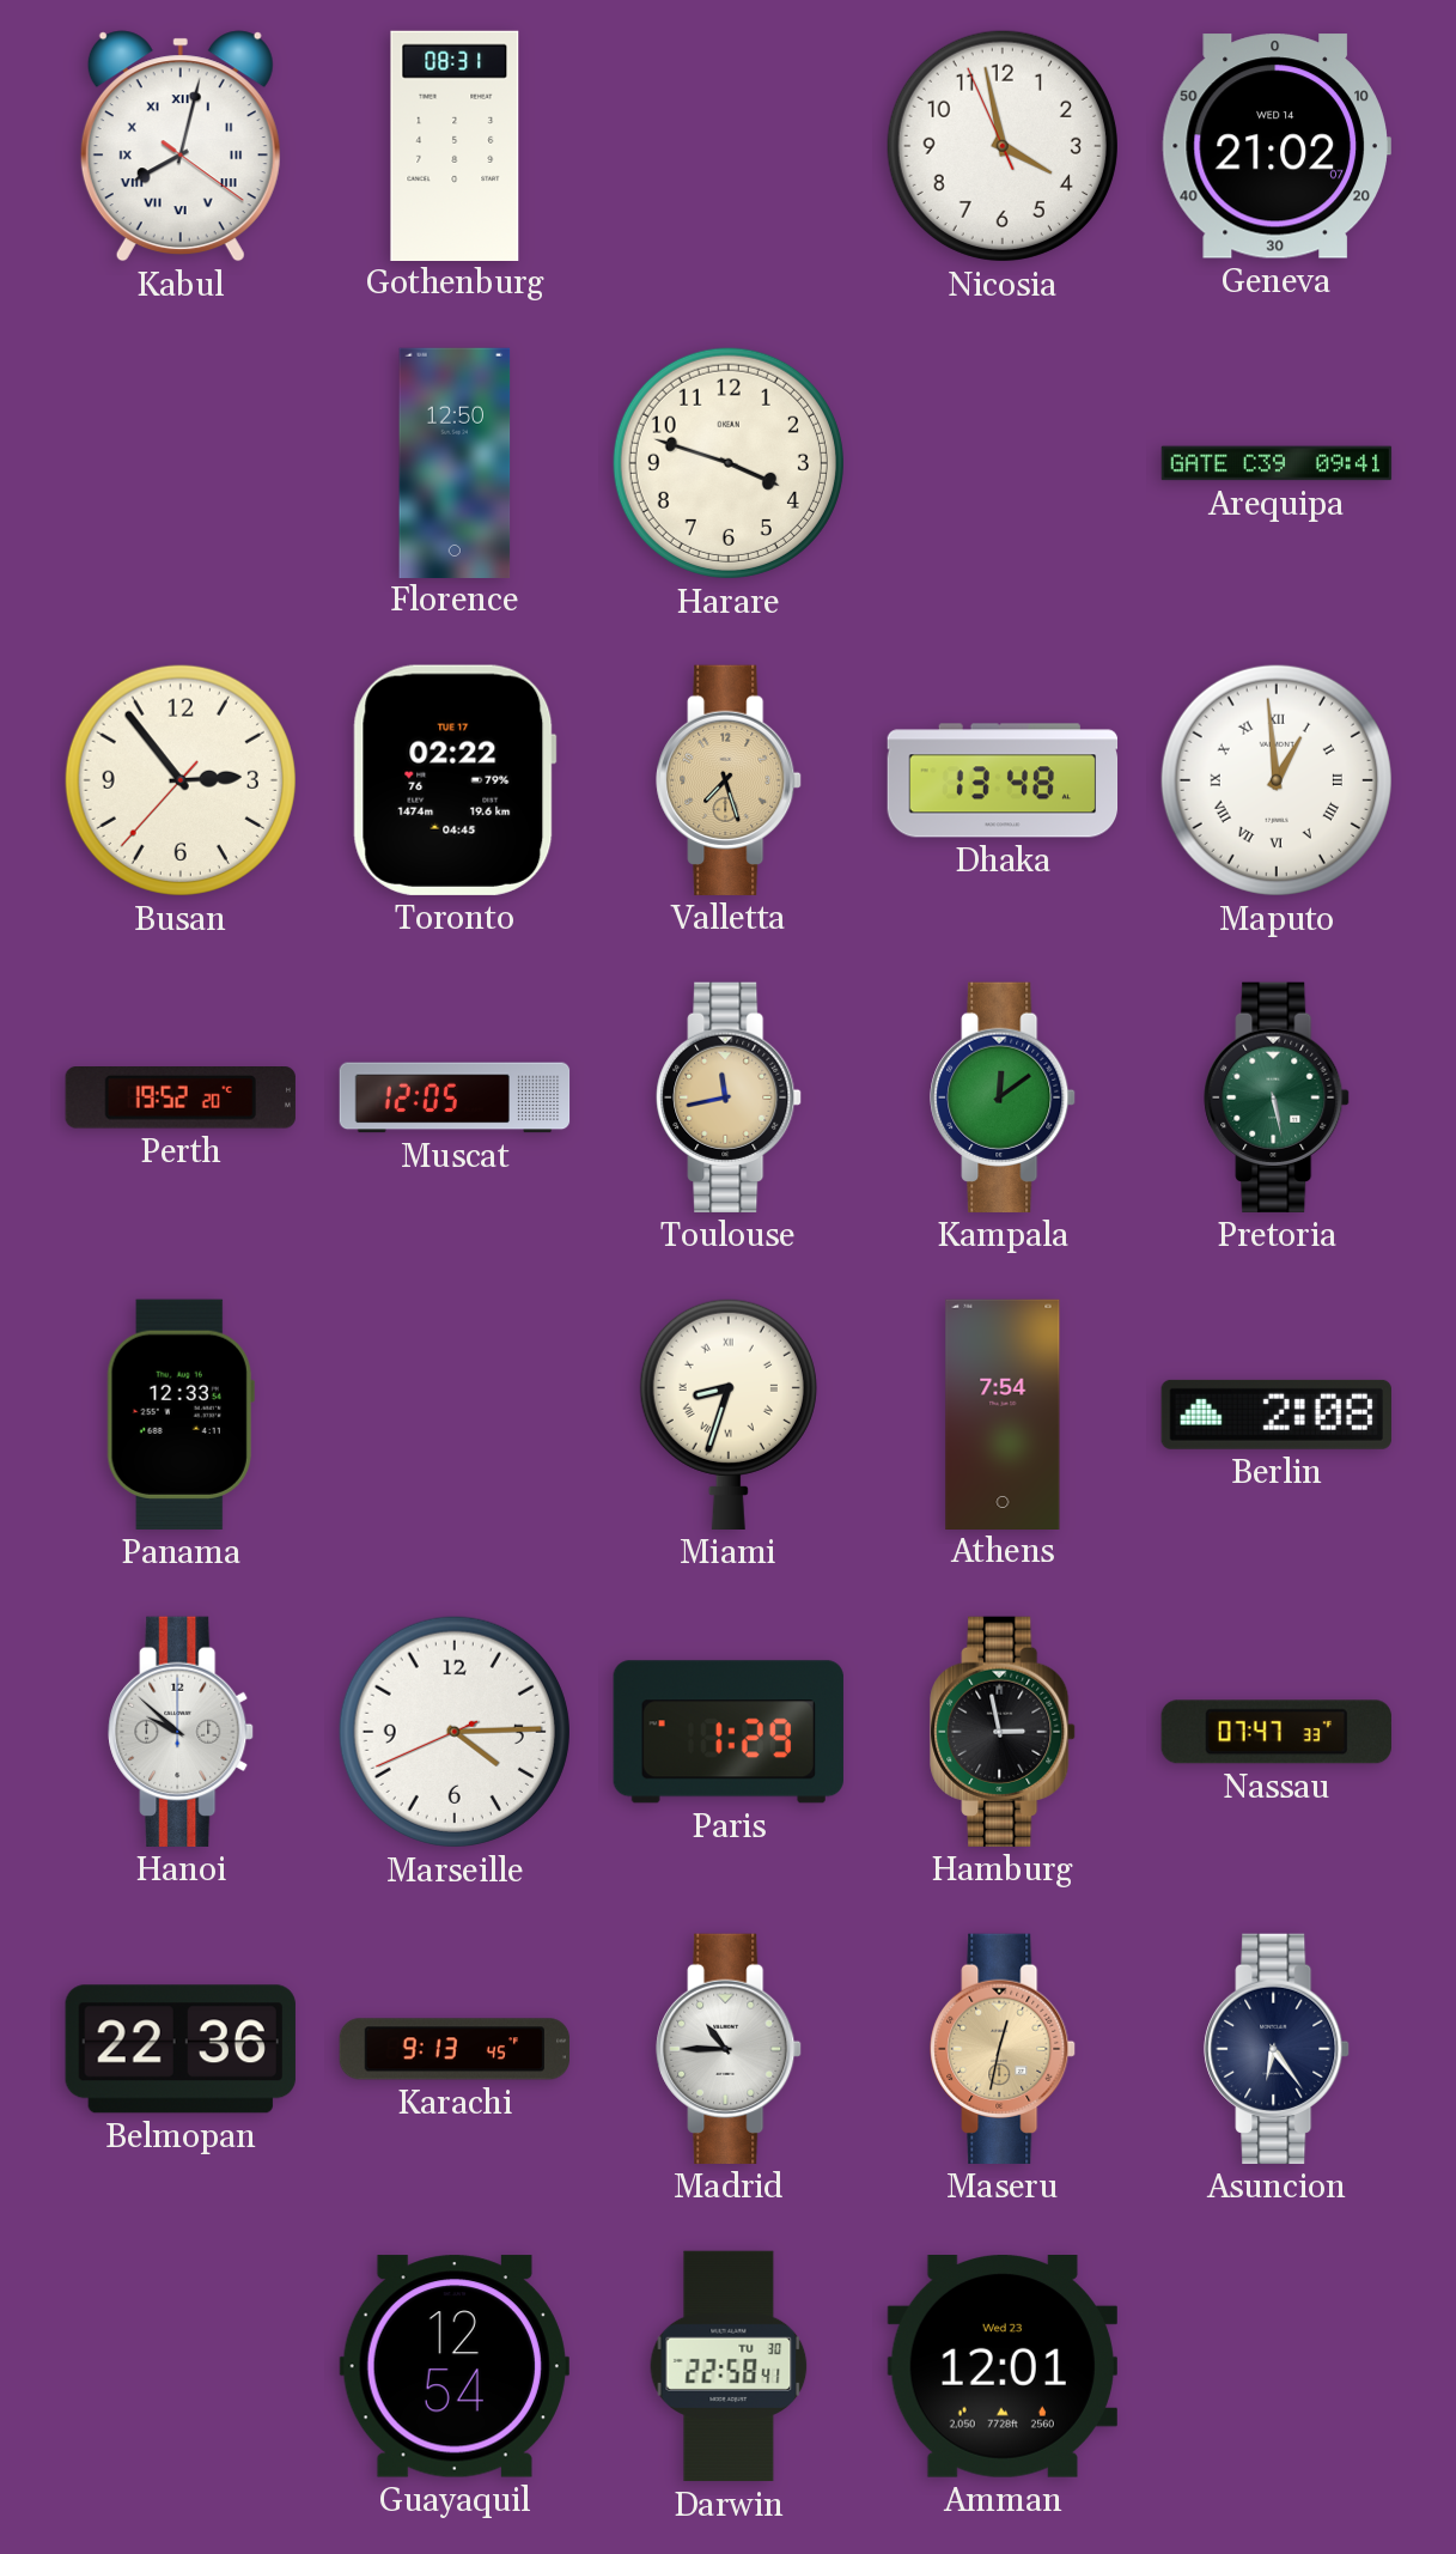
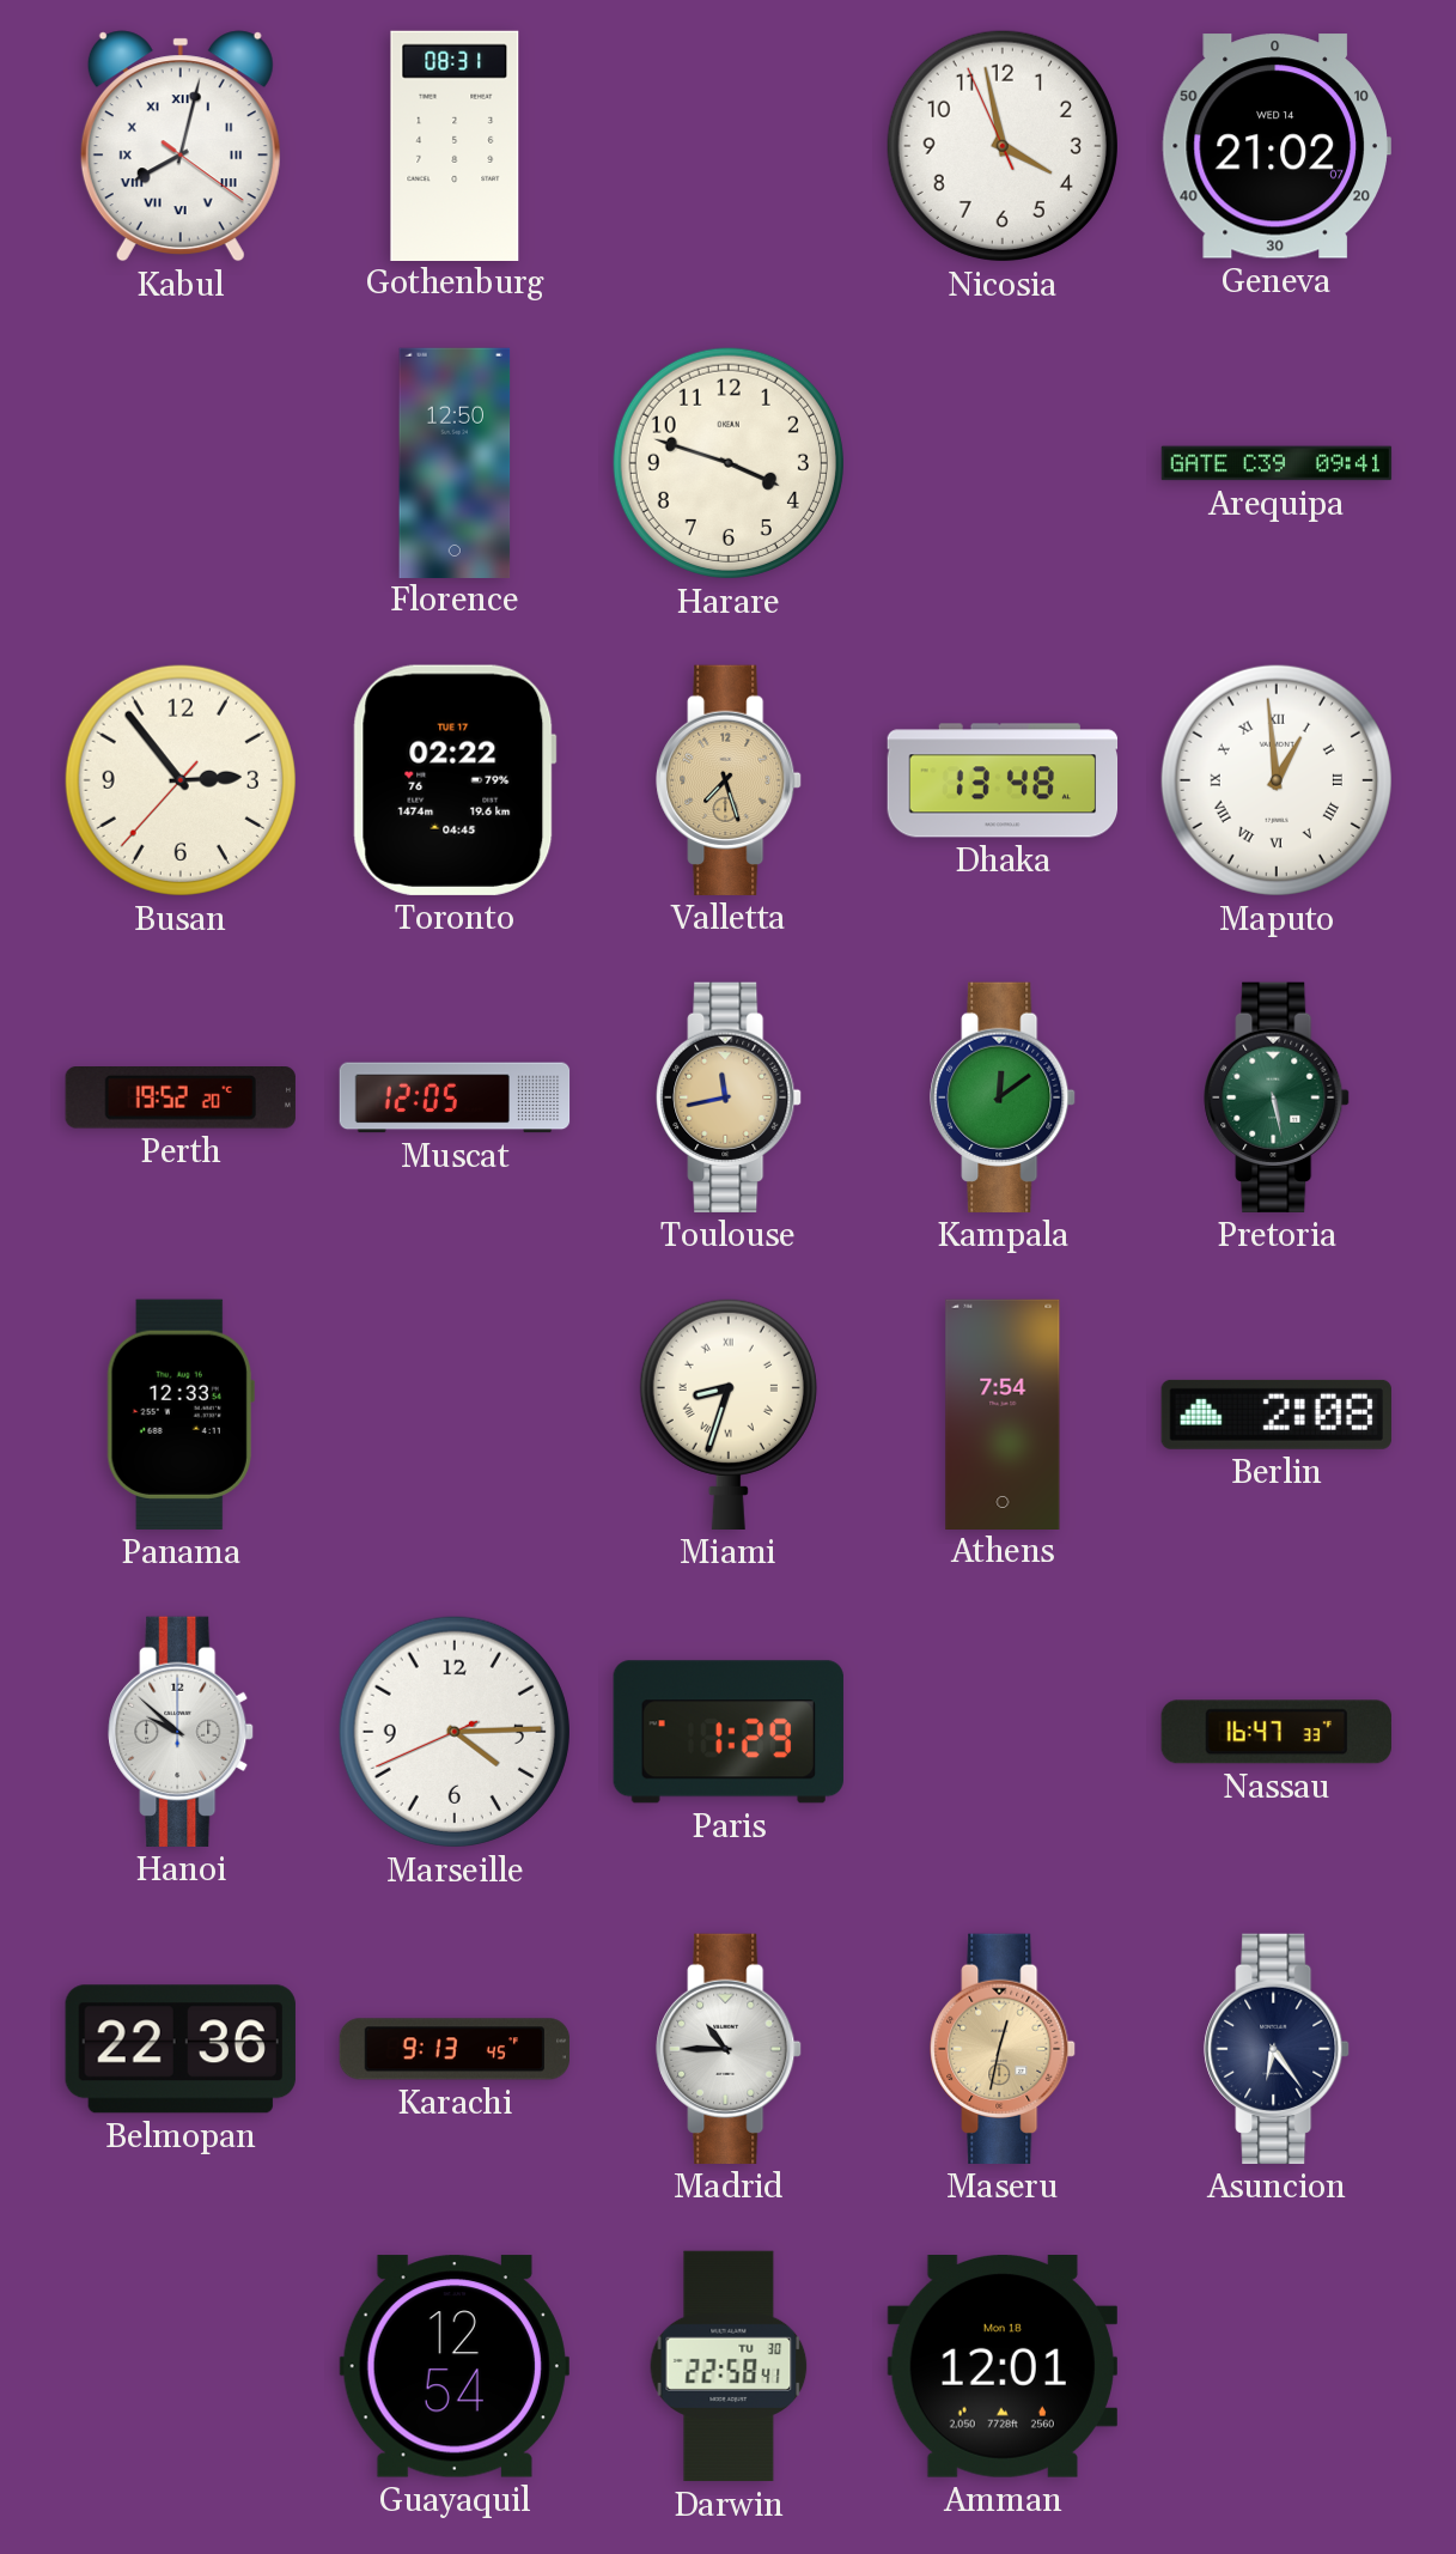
Hamburg: 2:58 -> none
Nassau: 07:47 -> 16:47
Amman date: Wed 23 -> Mon 18
